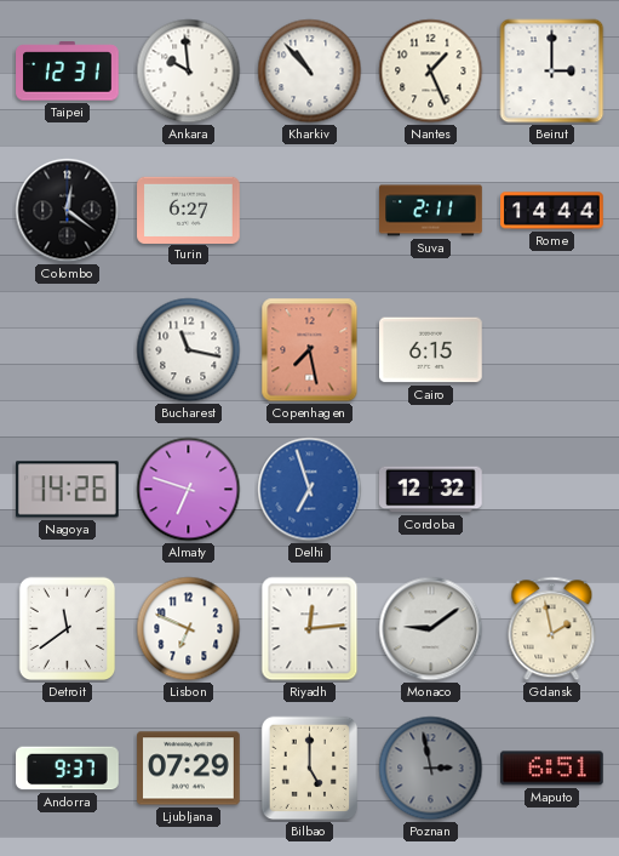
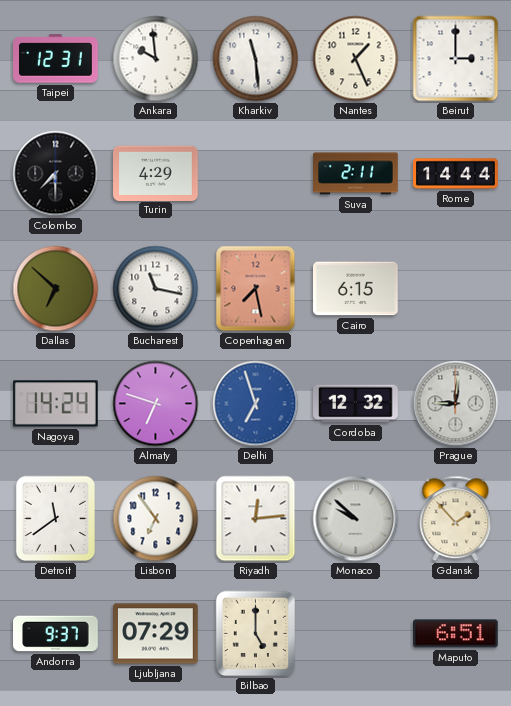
Kharkiv: 10:53 -> 11:29
Colombo: 12:21 -> 7:30
Turin: 6:27 -> 4:29
Dallas: none -> 6:52
Nagoya: 14:26 -> 14:24
Prague: none -> 9:01
Lisbon: 6:49 -> 6:54
Monaco: 9:09 -> 9:52
Gdansk: 1:58 -> 1:53
Poznan: 2:58 -> none
